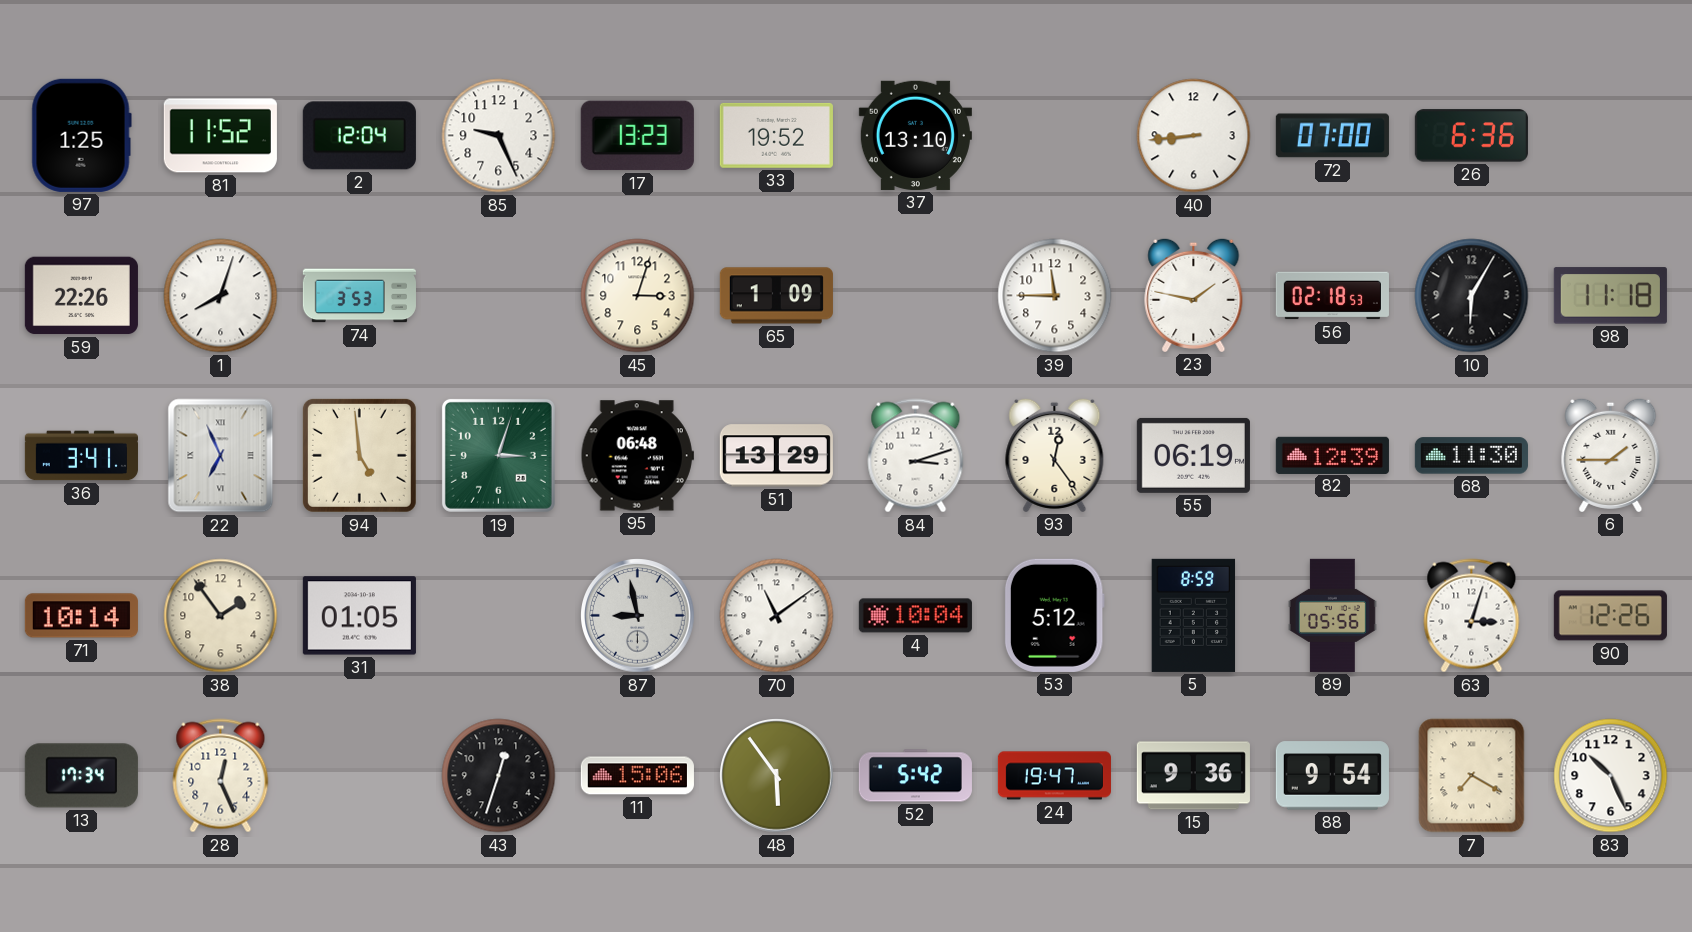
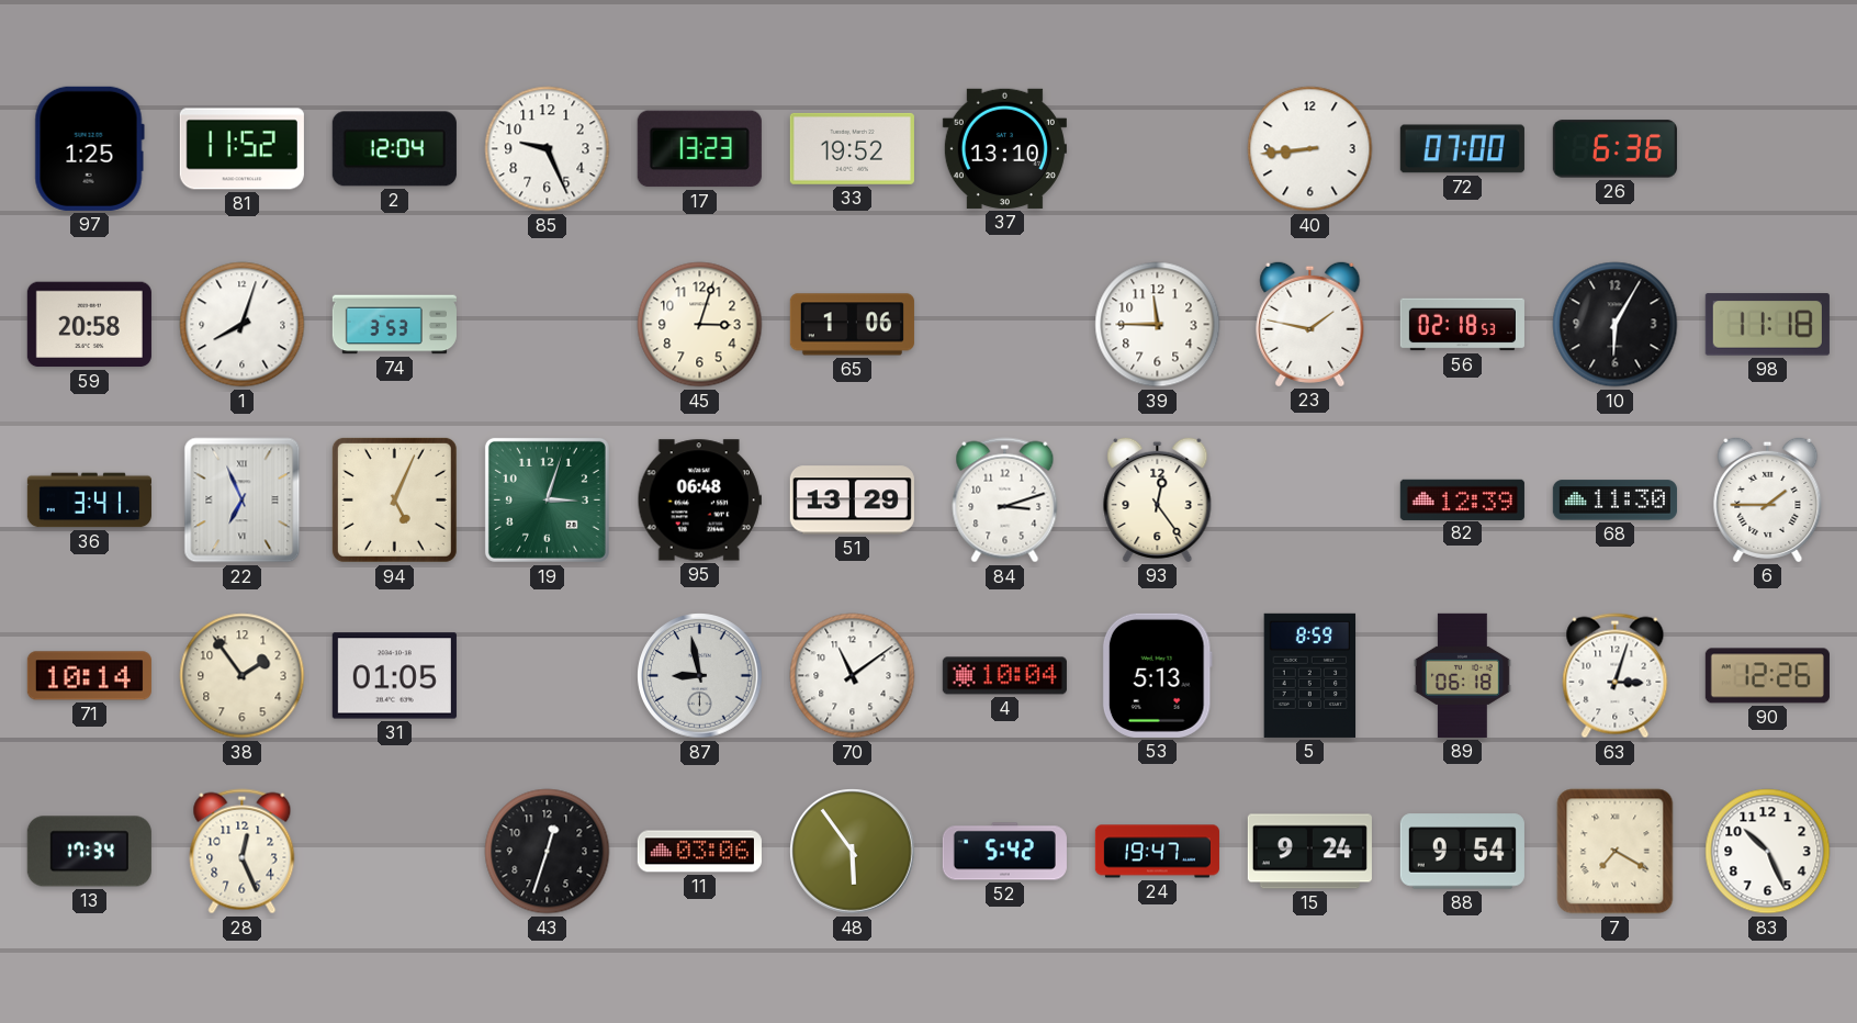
59: 22:26 -> 20:58
65: 1:09 -> 1:06
94: 4:59 -> 5:04
55: 06:19 -> none
53: 5:12 -> 5:13
89: 05:56 -> 06:18
11: 15:06 -> 03:06
15: 9:36 -> 9:24
